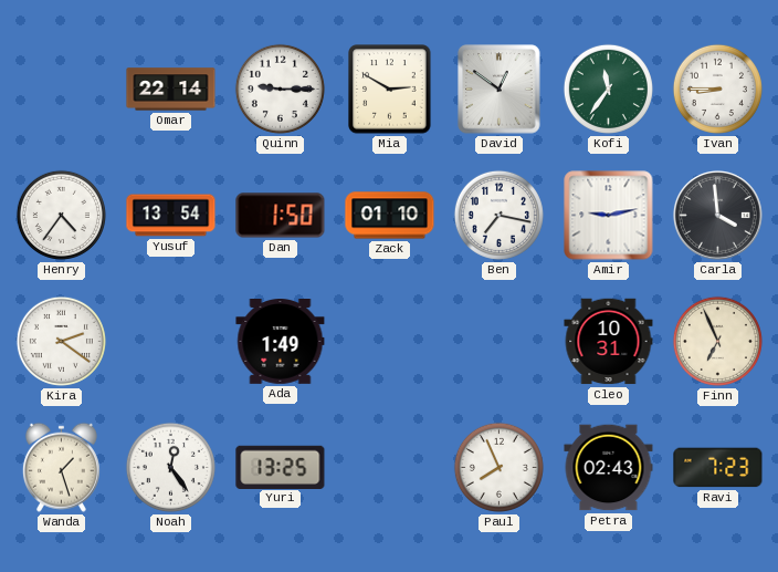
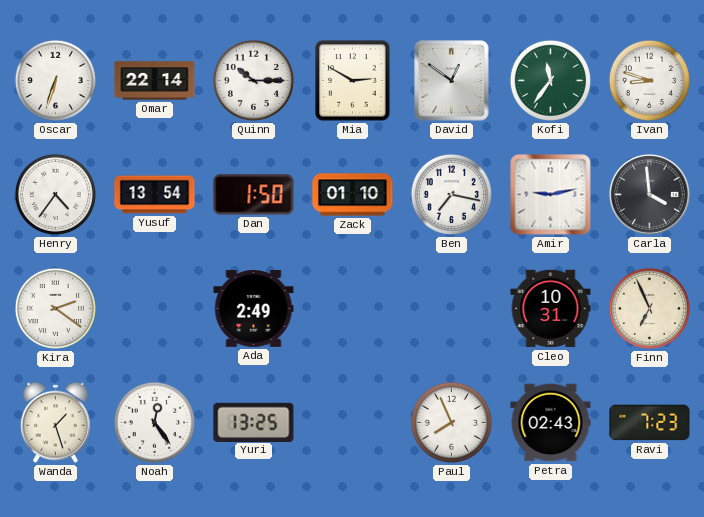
Oscar: none -> 6:33
Quinn: 9:15 -> 10:15
Ivan: 8:45 -> 8:48
Ada: 1:49 -> 2:49
